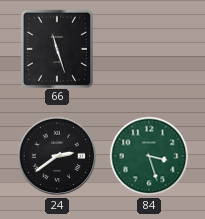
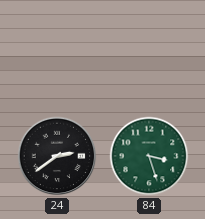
66: 11:27 -> none
